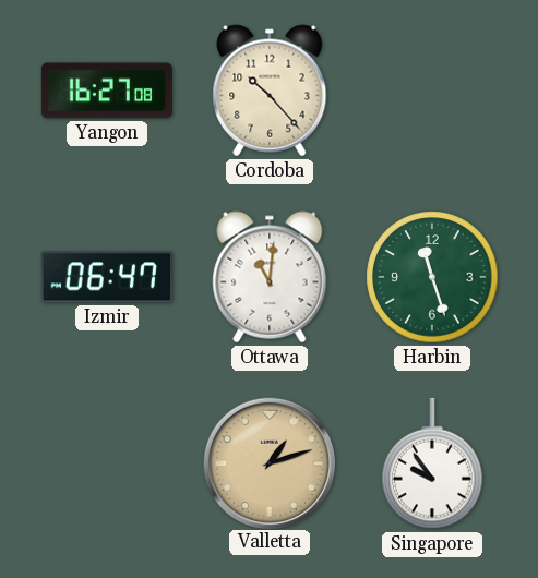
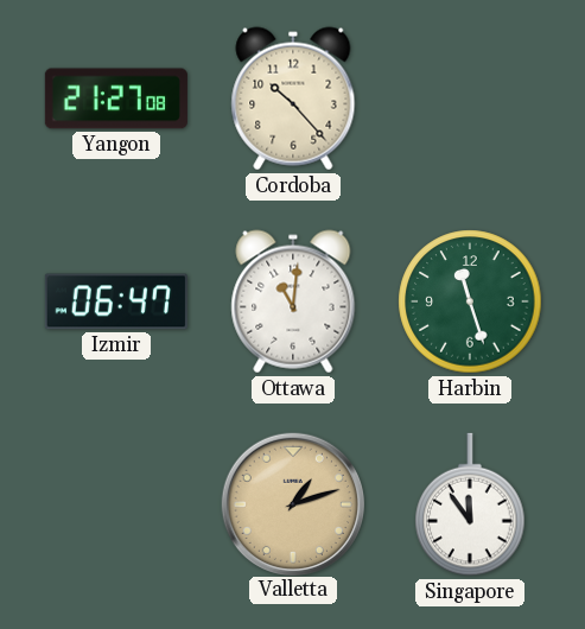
Yangon: 16:27 -> 21:27
Singapore: 9:54 -> 11:54
